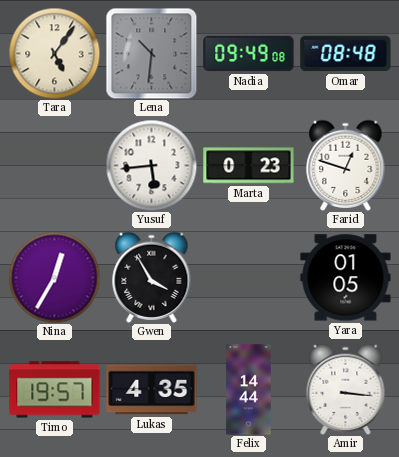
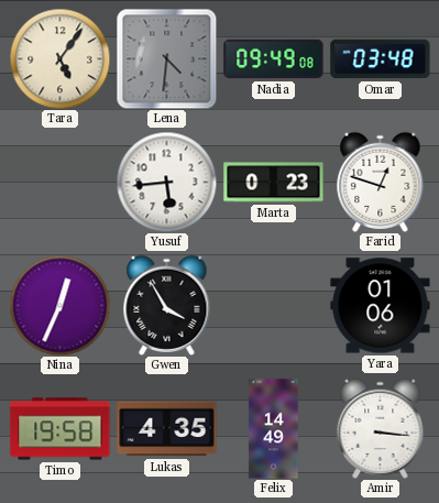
Lena: 10:31 -> 4:31
Omar: 08:48 -> 03:48
Nina: 12:35 -> 12:34
Yara: 01:05 -> 01:06
Timo: 19:57 -> 19:58
Felix: 14:44 -> 14:49
